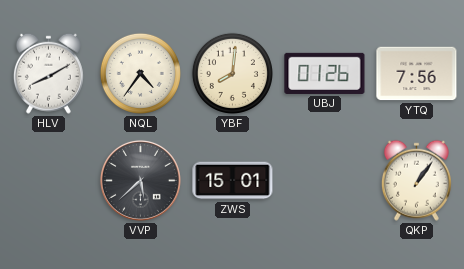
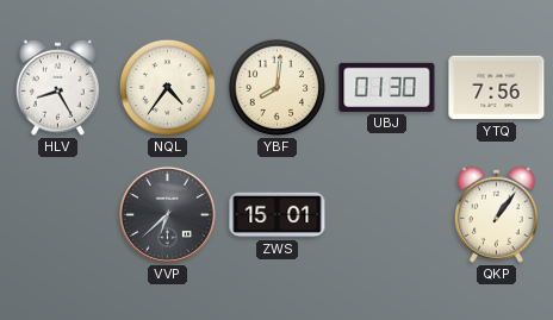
HLV: 8:10 -> 8:25
UBJ: 01:26 -> 01:30
VVP: 5:38 -> 6:38
